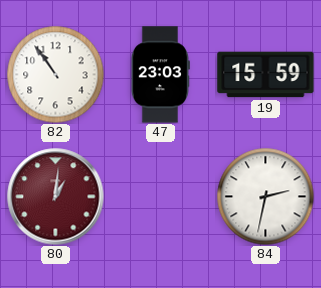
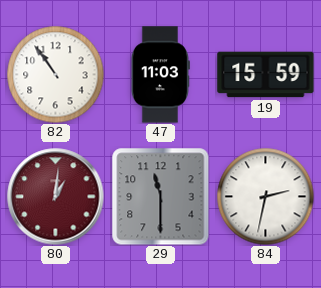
47: 23:03 -> 11:03
29: none -> 11:30
